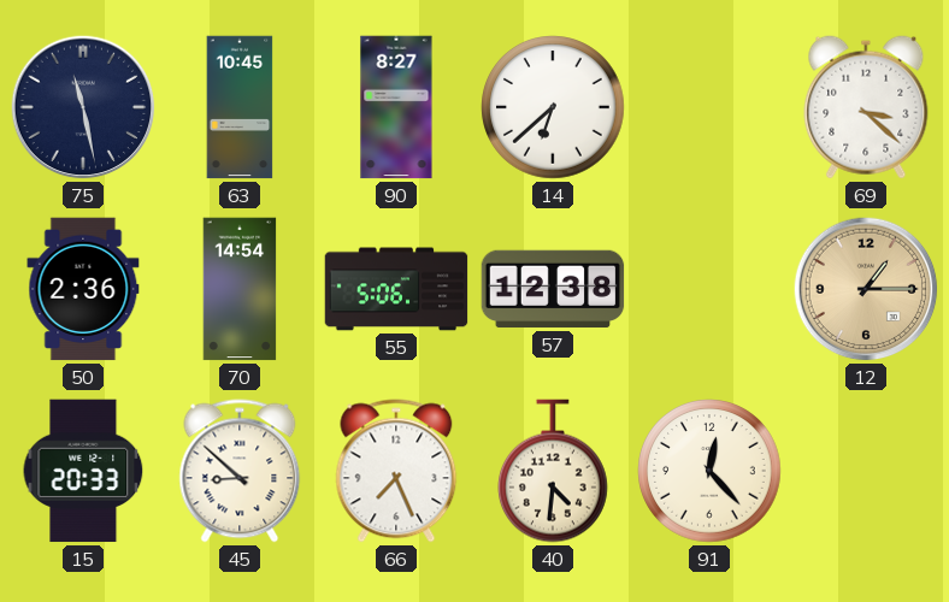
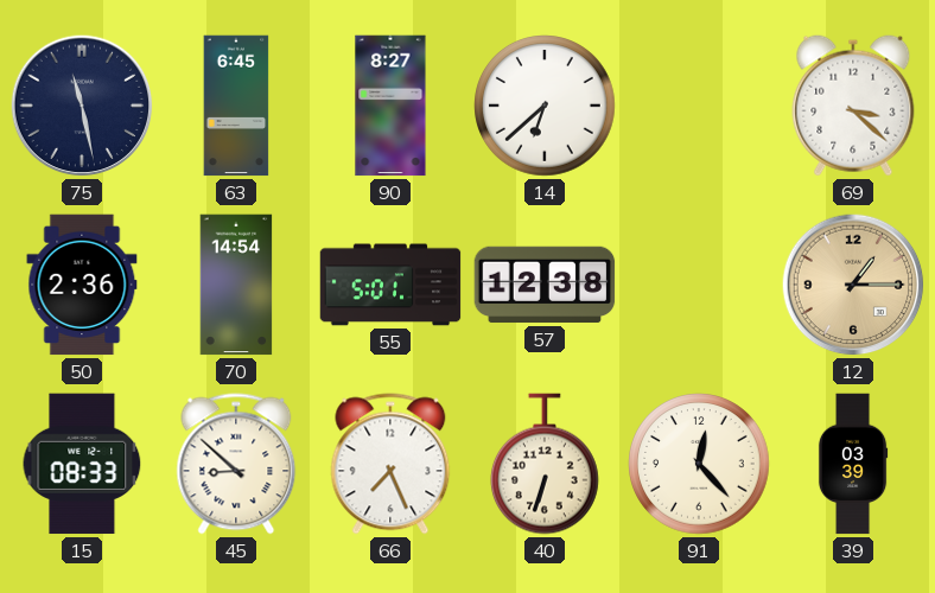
63: 10:45 -> 6:45
55: 5:06 -> 5:01
15: 20:33 -> 08:33
40: 4:31 -> 6:33
39: none -> 03:39
